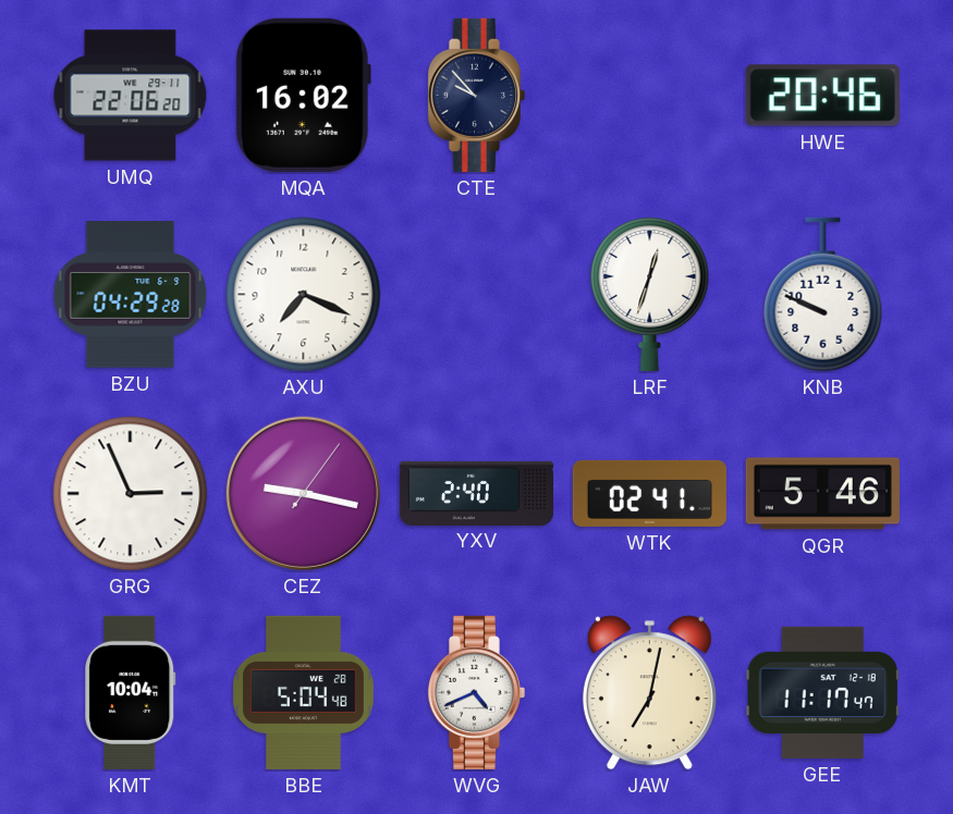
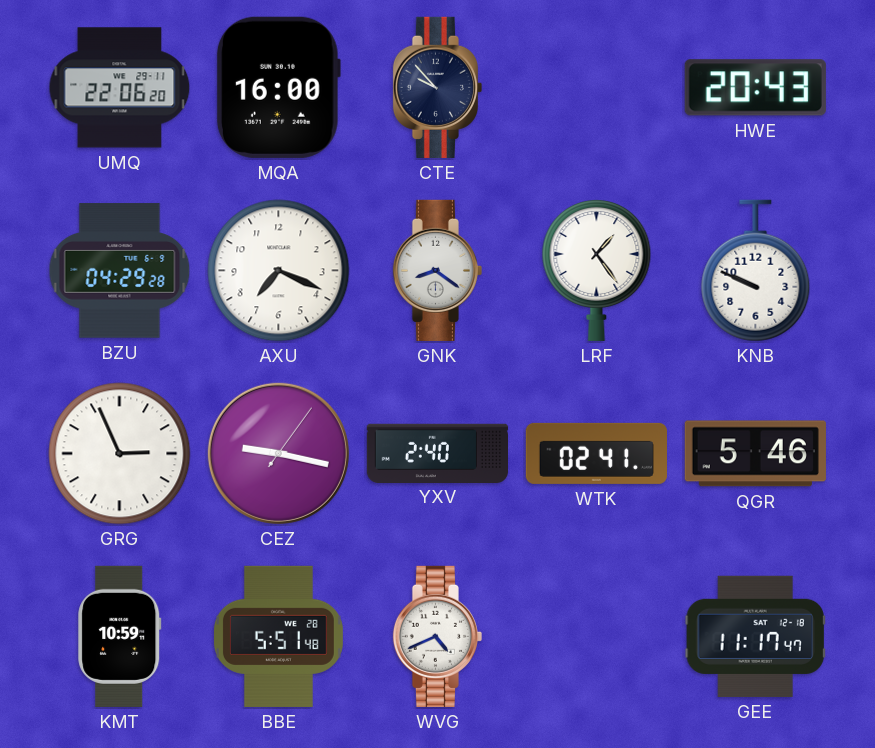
MQA: 16:02 -> 16:00
HWE: 20:46 -> 20:43
GNK: none -> 8:21
LRF: 12:33 -> 1:24
KMT: 10:04 -> 10:59
BBE: 5:04 -> 5:51
JAW: 7:02 -> none
